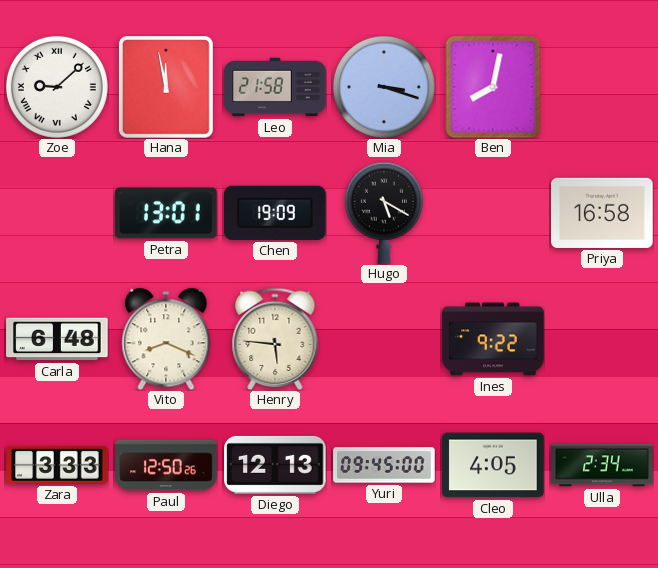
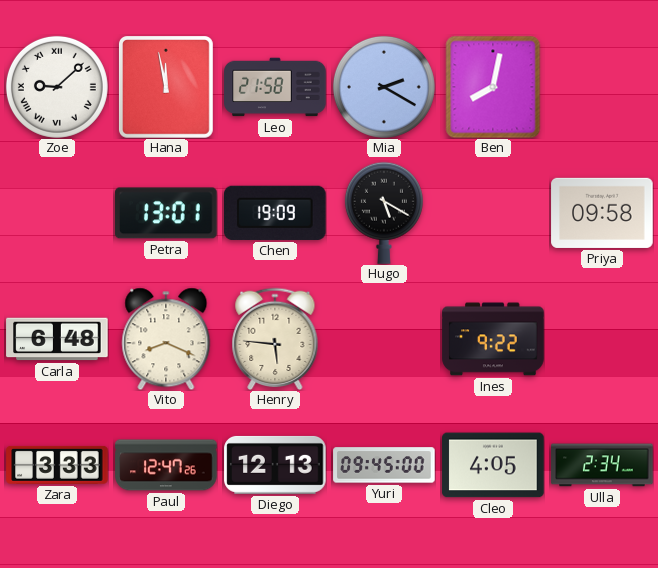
Mia: 3:18 -> 2:20
Priya: 16:58 -> 09:58
Paul: 12:50 -> 12:47
